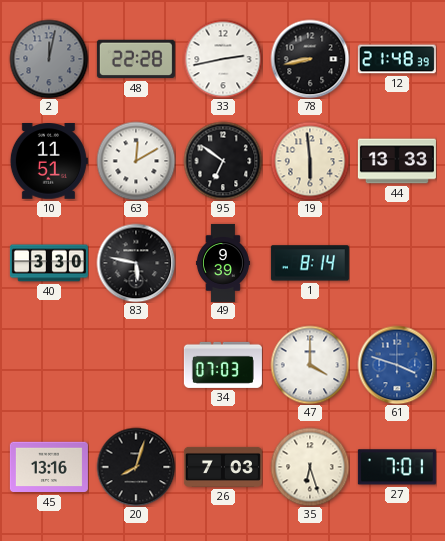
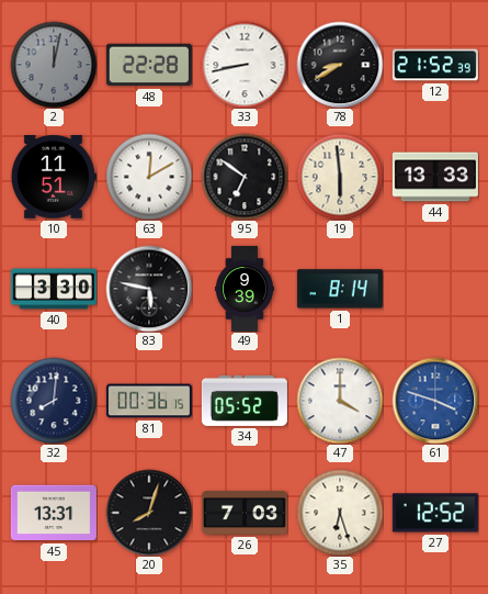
33: 2:43 -> 8:43
78: 8:43 -> 8:40
12: 21:48 -> 21:52
32: none -> 8:01
81: none -> 00:36
34: 07:03 -> 05:52
45: 13:16 -> 13:31
27: 7:01 -> 12:52
